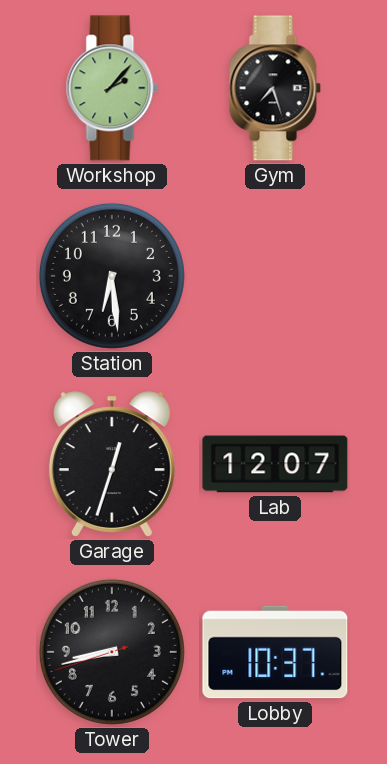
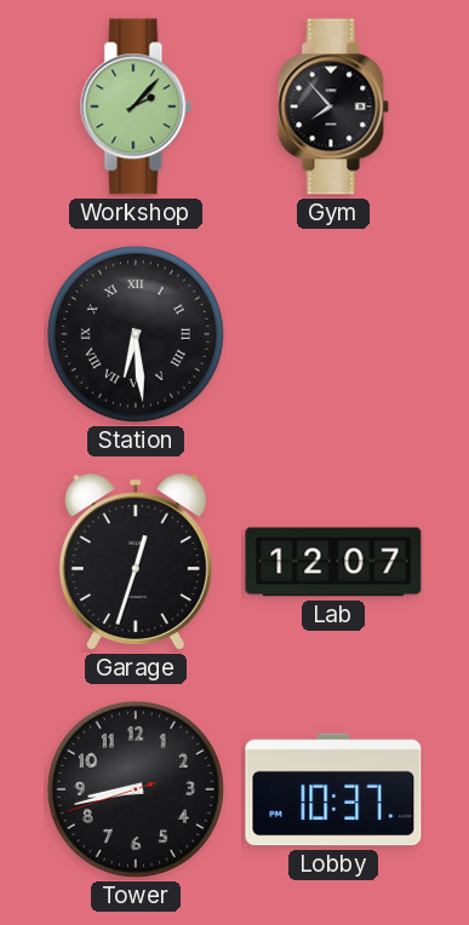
Gym: 7:27 -> 7:53
Station numerals: Arabic -> Roman
